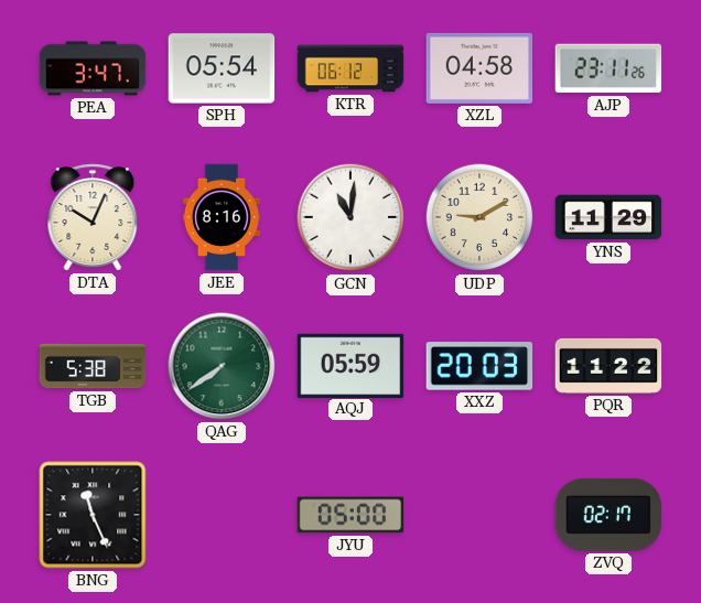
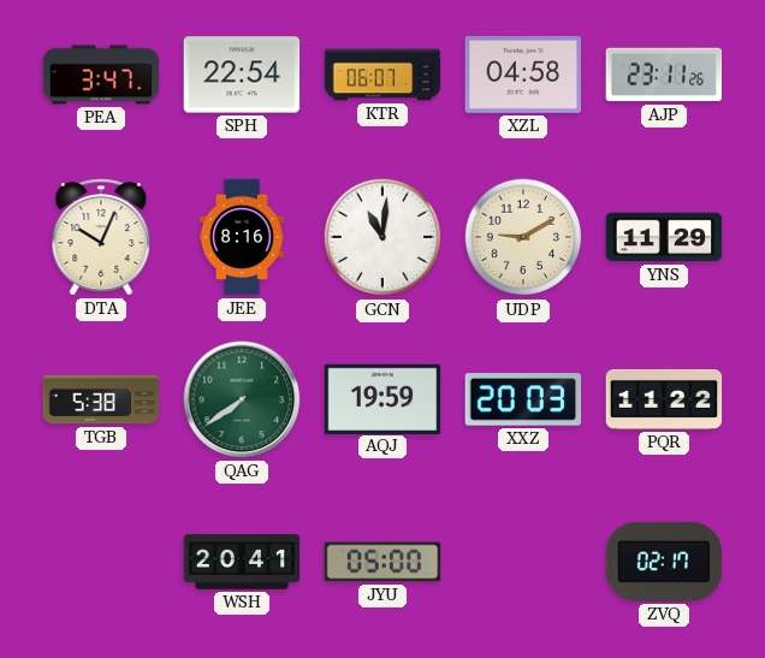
SPH: 05:54 -> 22:54
KTR: 06:12 -> 06:07
AQJ: 05:59 -> 19:59
BNG: 11:26 -> none
WSH: none -> 20:41
